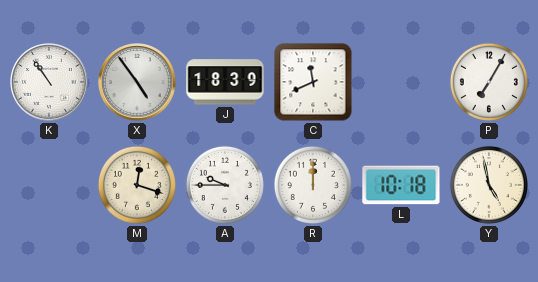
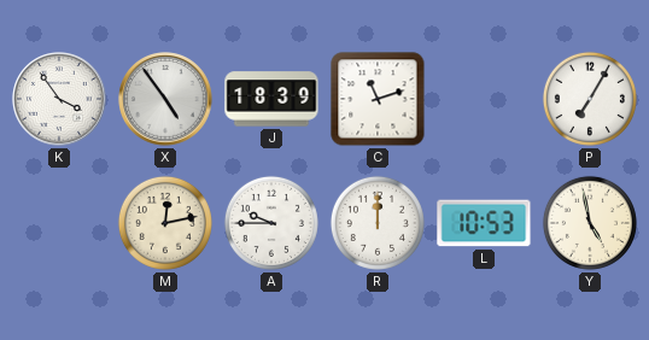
K: 10:54 -> 3:54
C: 11:41 -> 11:12
M: 12:18 -> 12:13
L: 10:18 -> 10:53
